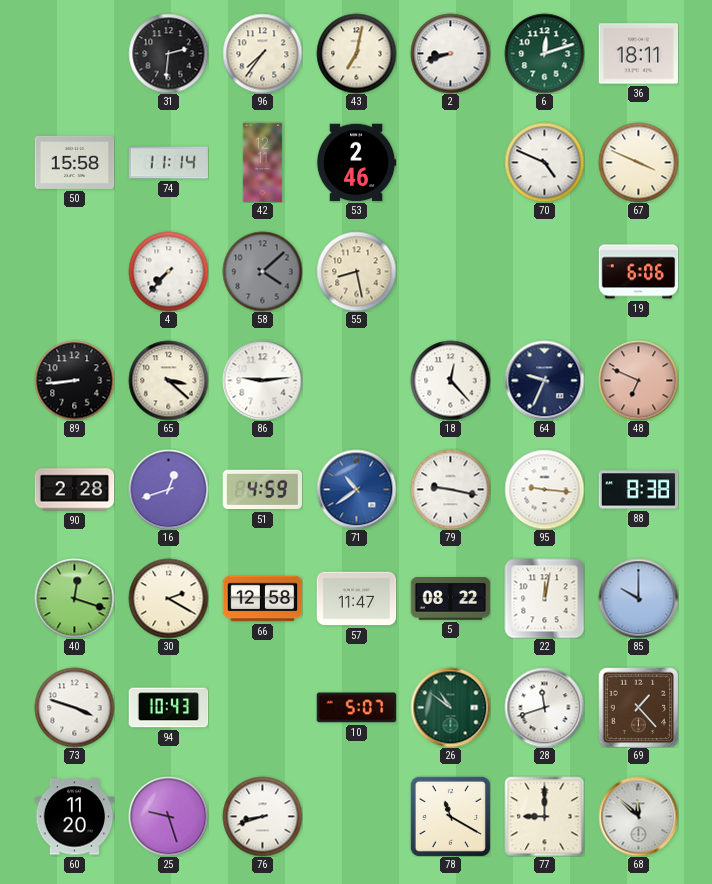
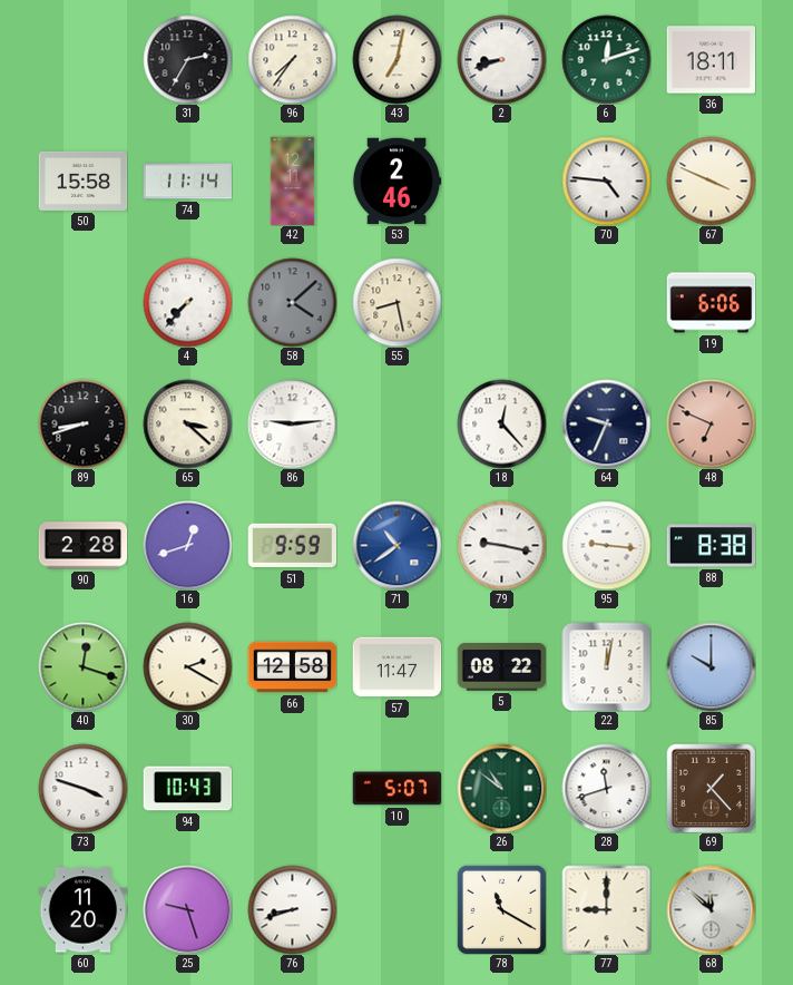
31: 2:31 -> 2:35
70: 4:49 -> 4:46
89: 8:44 -> 8:42
51: 4:59 -> 9:59
